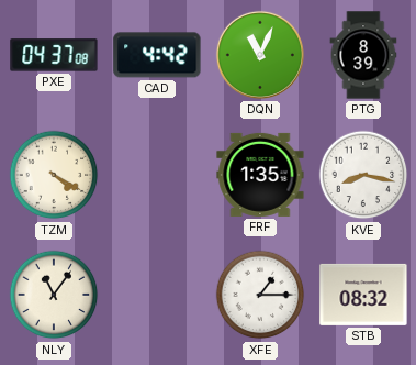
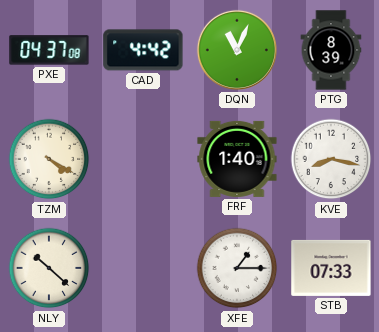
FRF: 1:35 -> 1:40
NLY: 11:06 -> 10:22
STB: 08:32 -> 07:33
